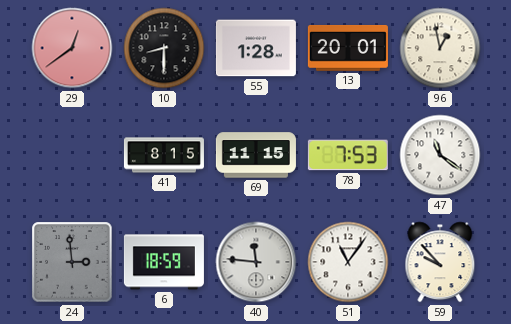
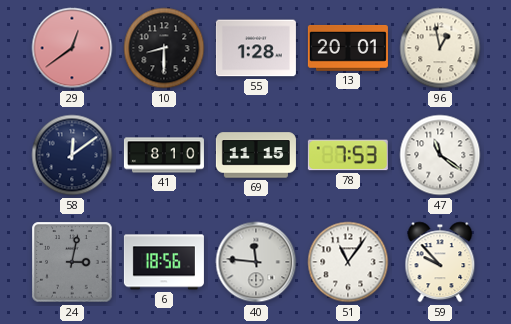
58: none -> 12:09
41: 8:15 -> 8:10
24: 2:59 -> 3:02
6: 18:59 -> 18:56
